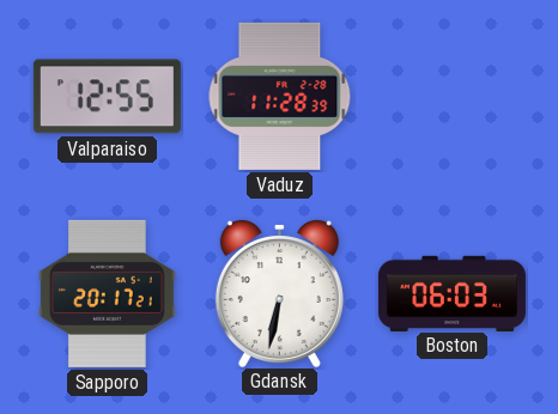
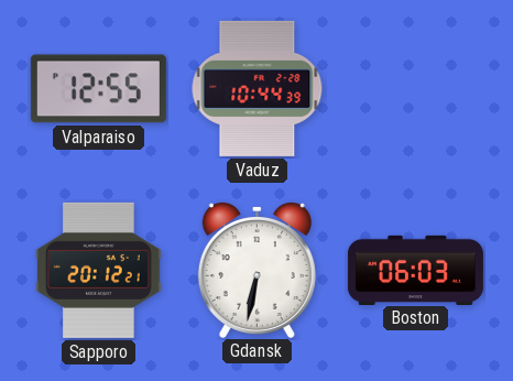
Vaduz: 11:28 -> 10:44
Sapporo: 20:17 -> 20:12
